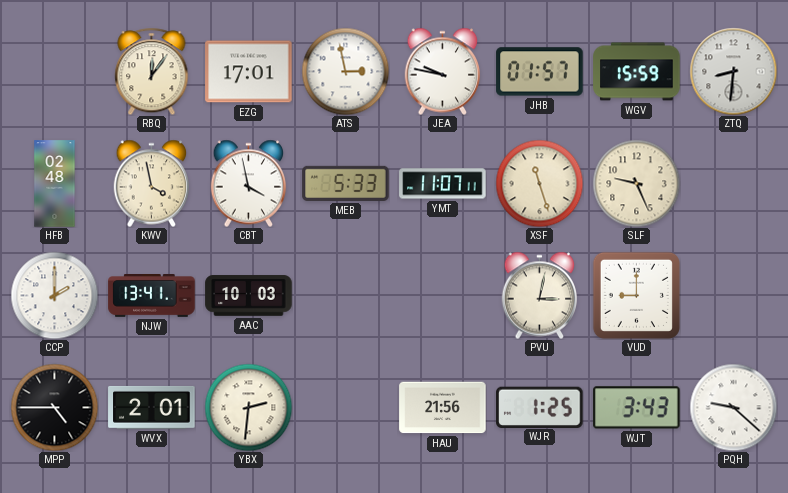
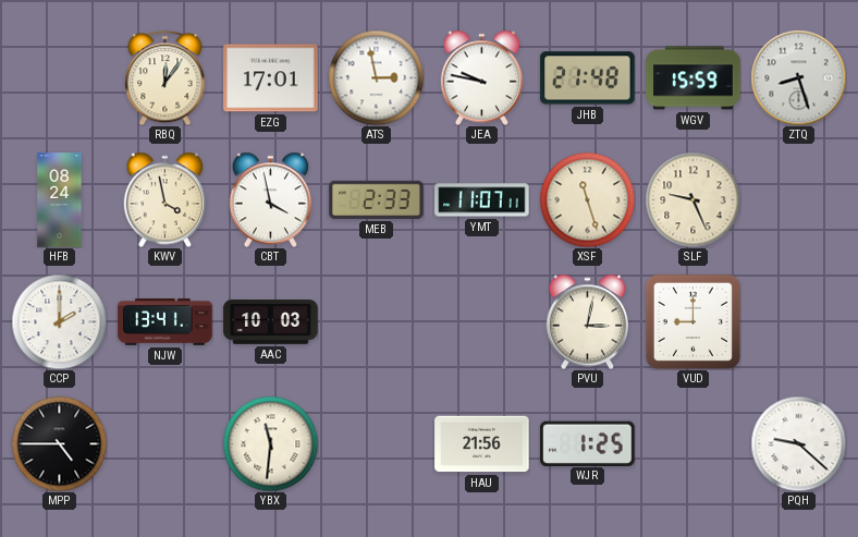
JHB: 01:57 -> 21:48
ZTQ: 8:31 -> 8:27
HFB: 02:48 -> 08:24
MEB: 5:33 -> 2:33
WVX: 2:01 -> none
YBX: 2:31 -> 11:31
WJT: 3:43 -> none
